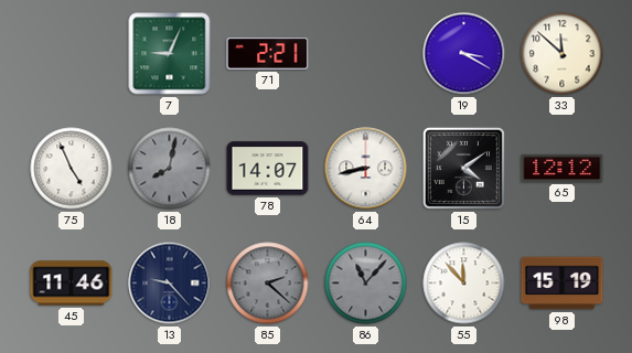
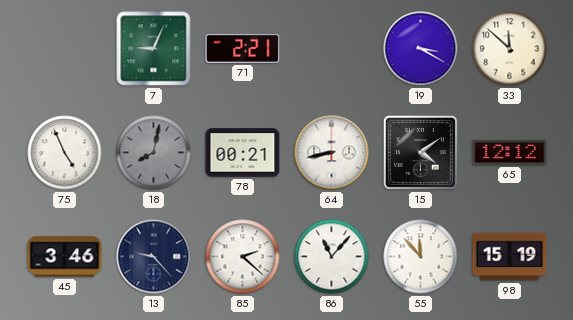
78: 14:07 -> 00:21
45: 11:46 -> 3:46
85 dial: grey -> white
86 dial: grey -> white
